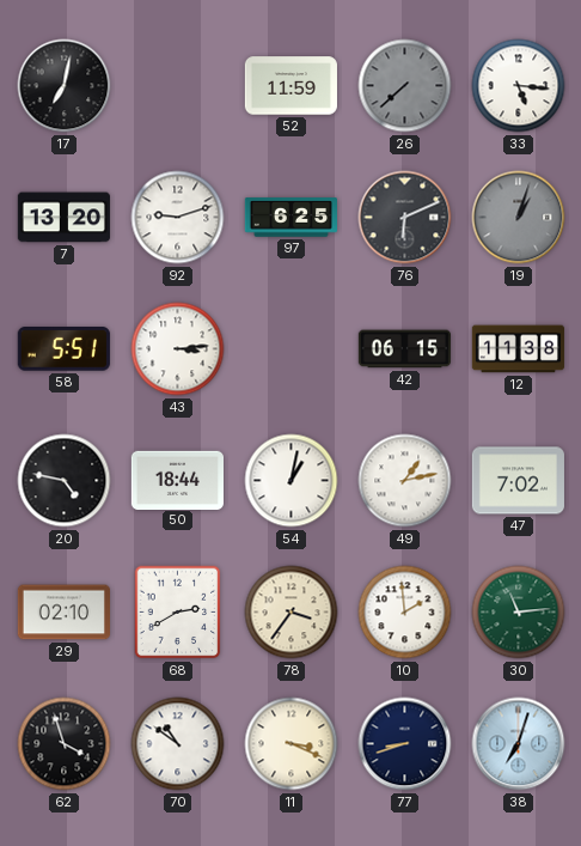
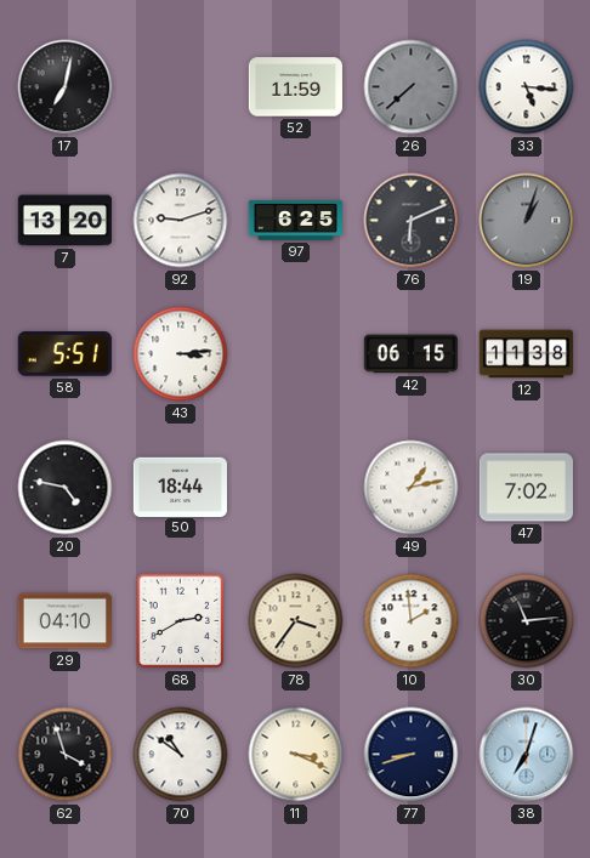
54: 1:02 -> none
29: 02:10 -> 04:10
30 dial: green -> black
